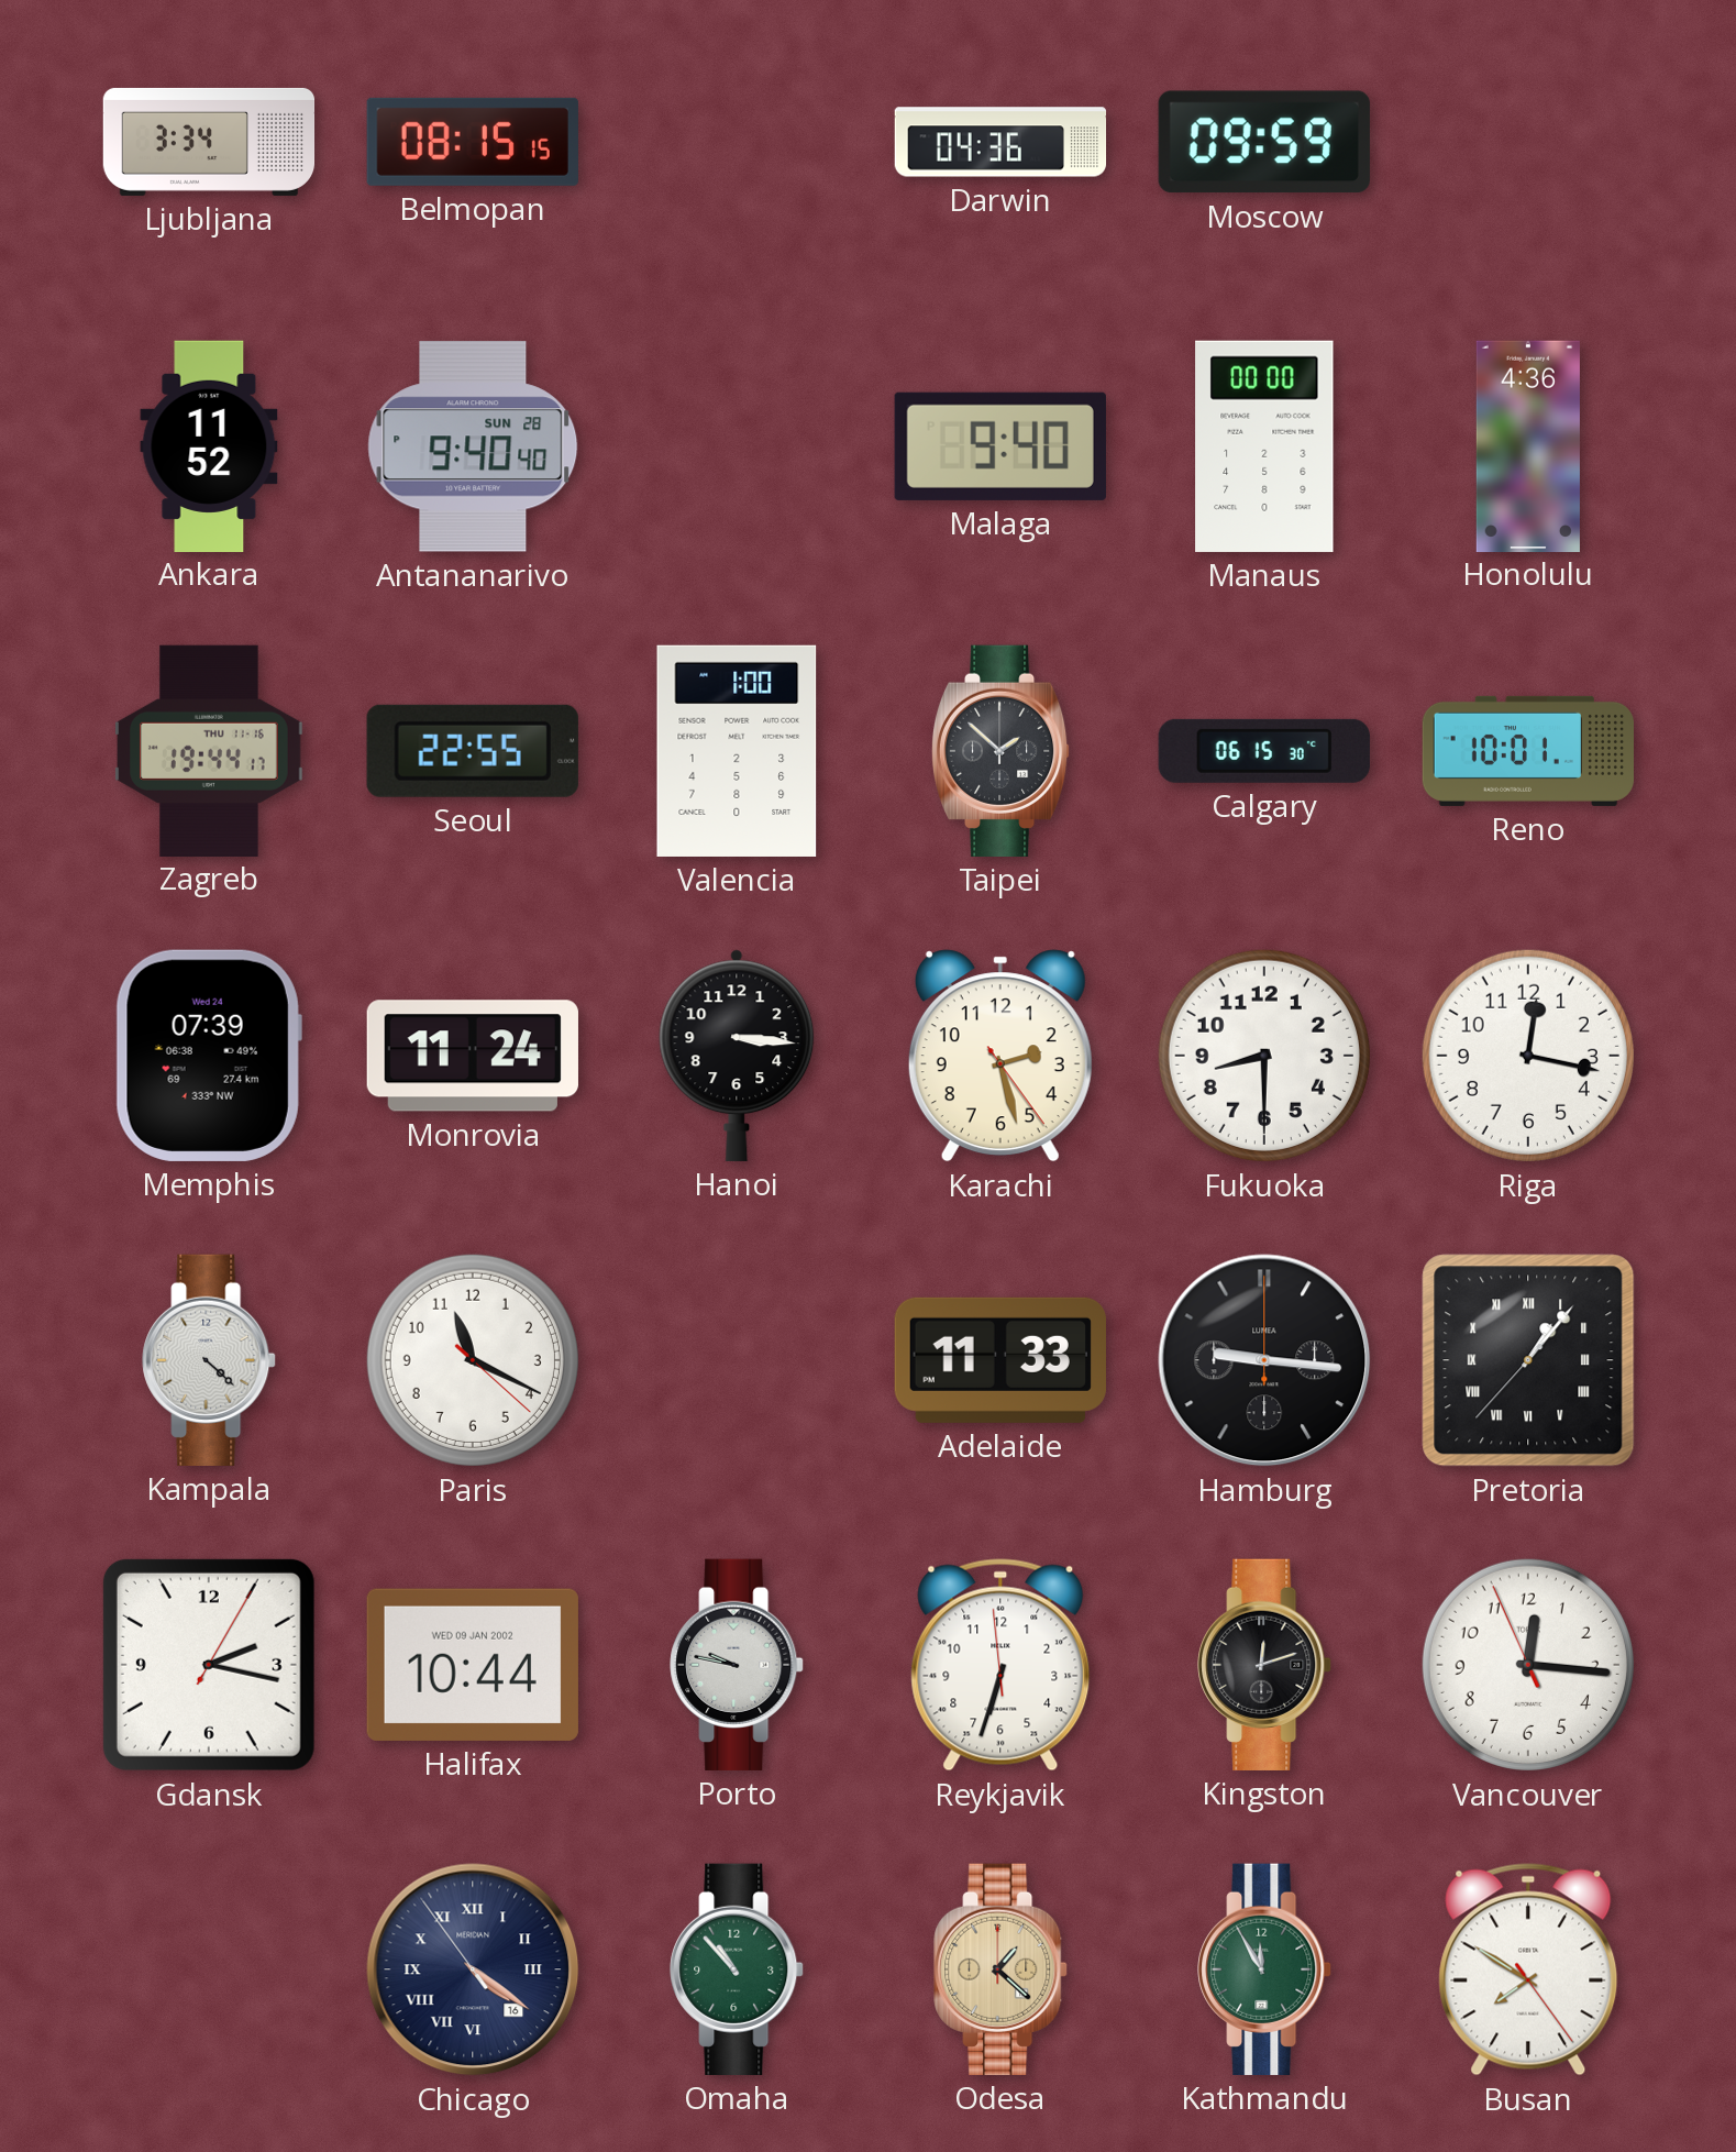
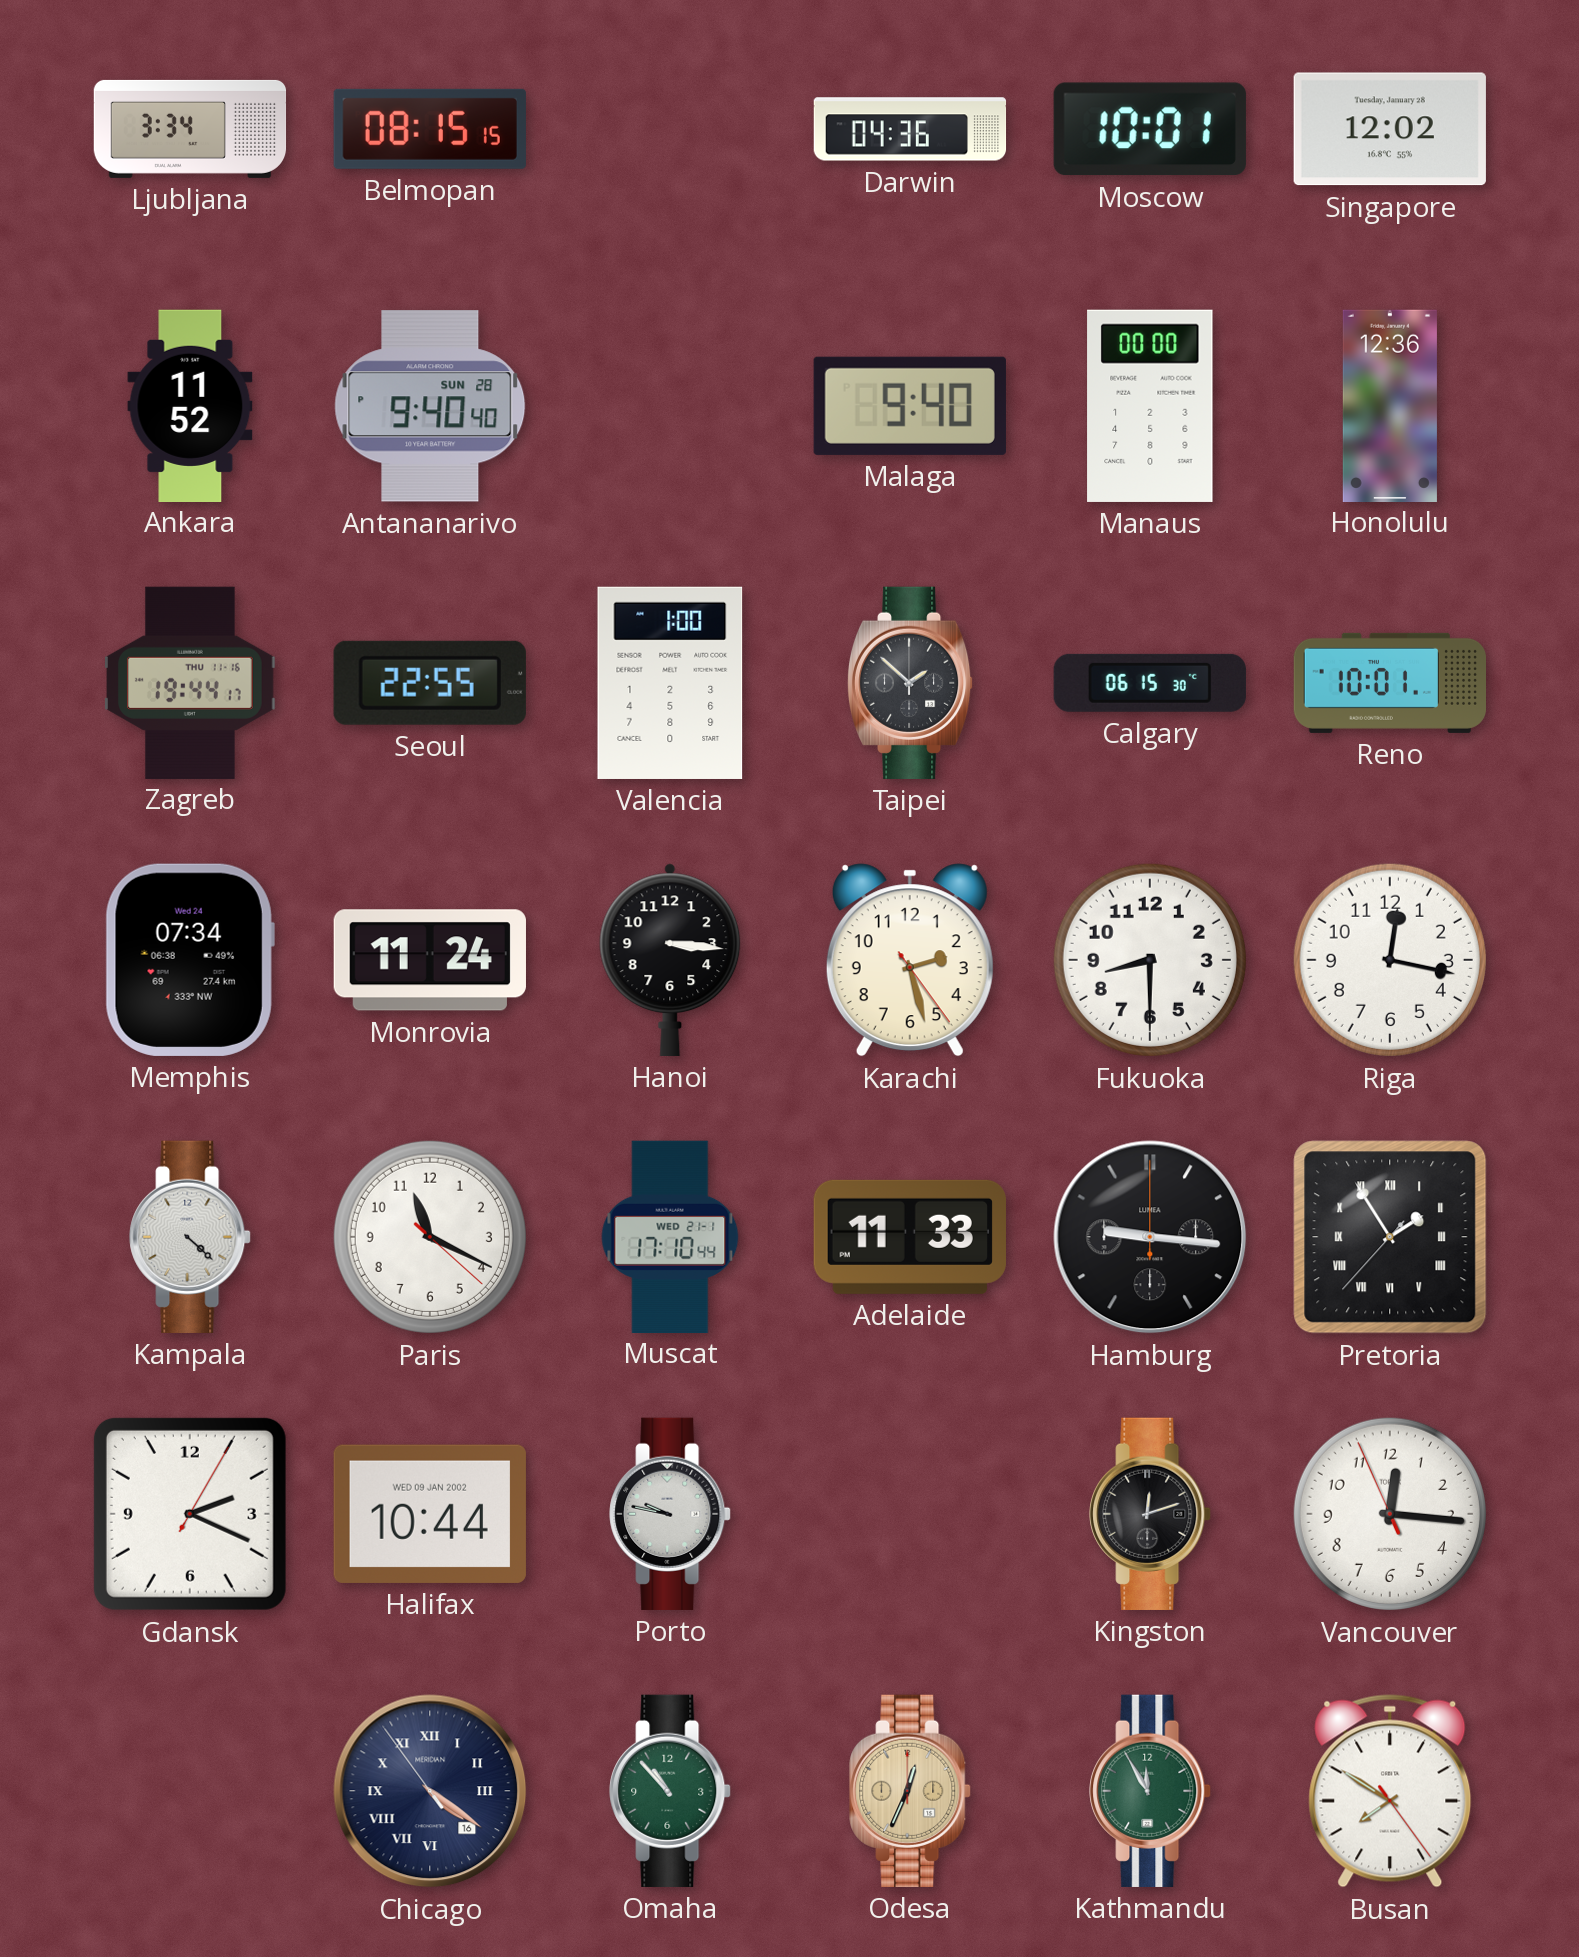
Moscow: 09:59 -> 10:01
Singapore: none -> 12:02
Honolulu: 4:36 -> 12:36
Memphis: 07:39 -> 07:34
Muscat: none -> 17:10
Pretoria: 1:06 -> 1:54
Gdansk: 2:17 -> 2:19
Reykjavik: 6:32 -> none
Odesa: 1:22 -> 12:34
